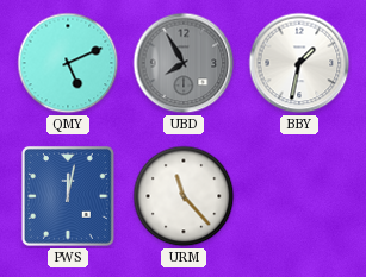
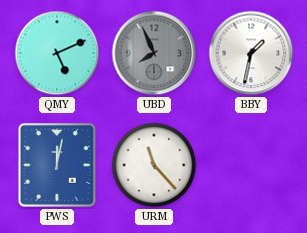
UBD: 7:55 -> 7:56
